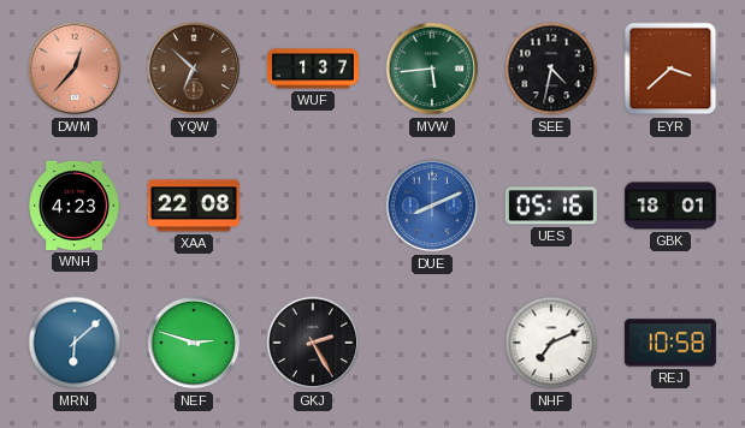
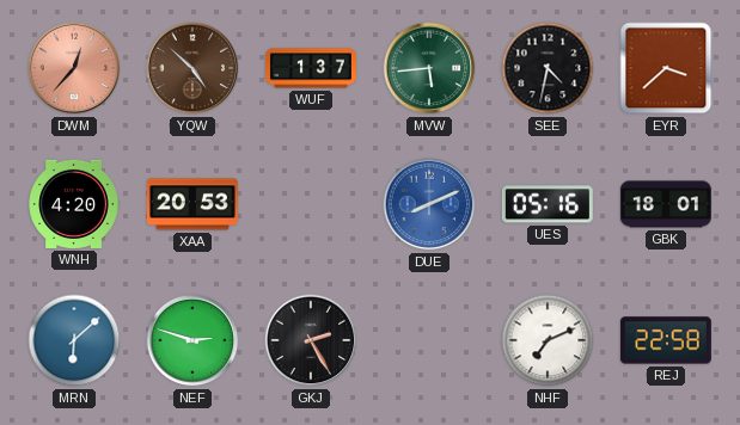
YQW: 6:52 -> 4:52
WNH: 4:23 -> 4:20
XAA: 22:08 -> 20:53
REJ: 10:58 -> 22:58
